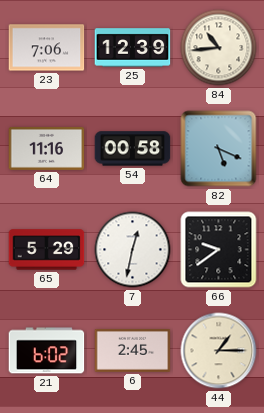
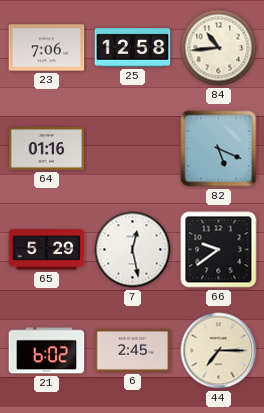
25: 12:39 -> 12:58
64: 11:16 -> 01:16
54: 00:58 -> none
7: 12:32 -> 12:28
44: 1:15 -> 7:15
